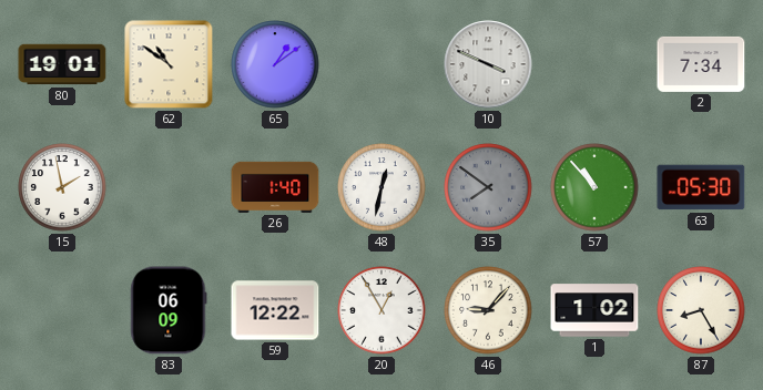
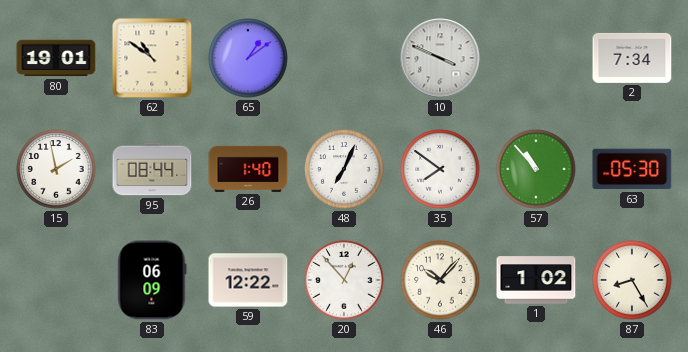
95: none -> 08:44
48: 12:32 -> 7:04
35 dial: grey -> white
20: 12:55 -> 12:53
46: 9:07 -> 10:07
